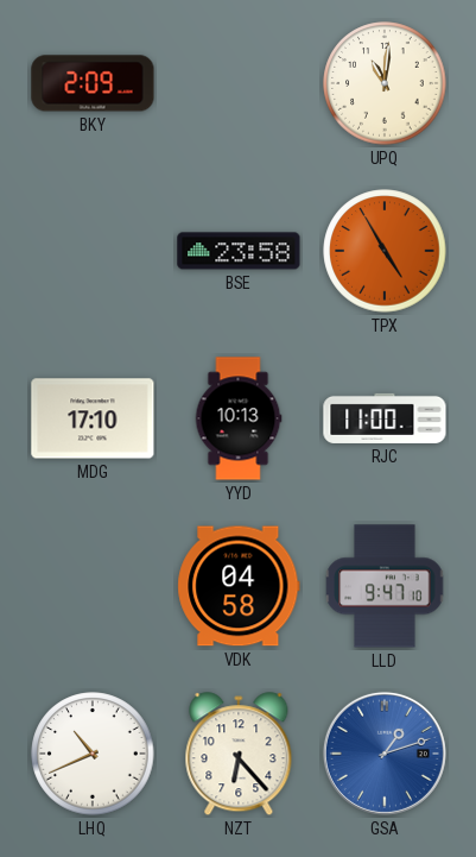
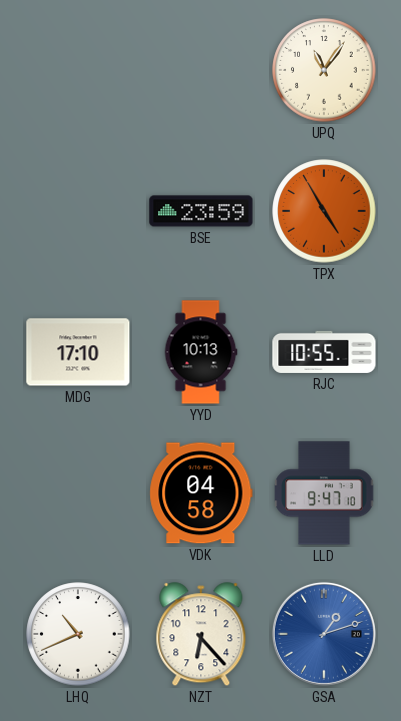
BKY: 2:09 -> none
UPQ: 11:01 -> 11:06
BSE: 23:58 -> 23:59
RJC: 11:00 -> 10:55
